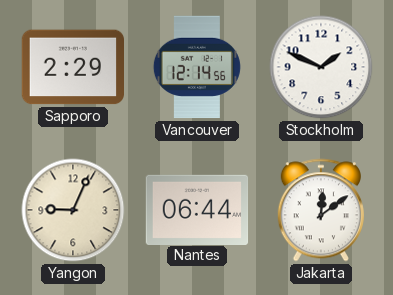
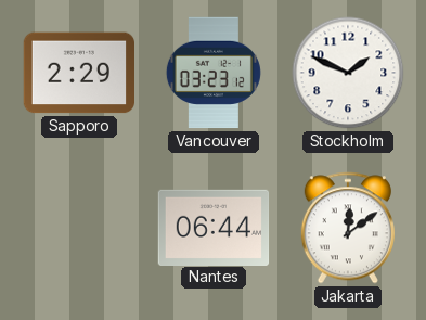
Vancouver: 12:14 -> 03:23
Yangon: 9:04 -> none
